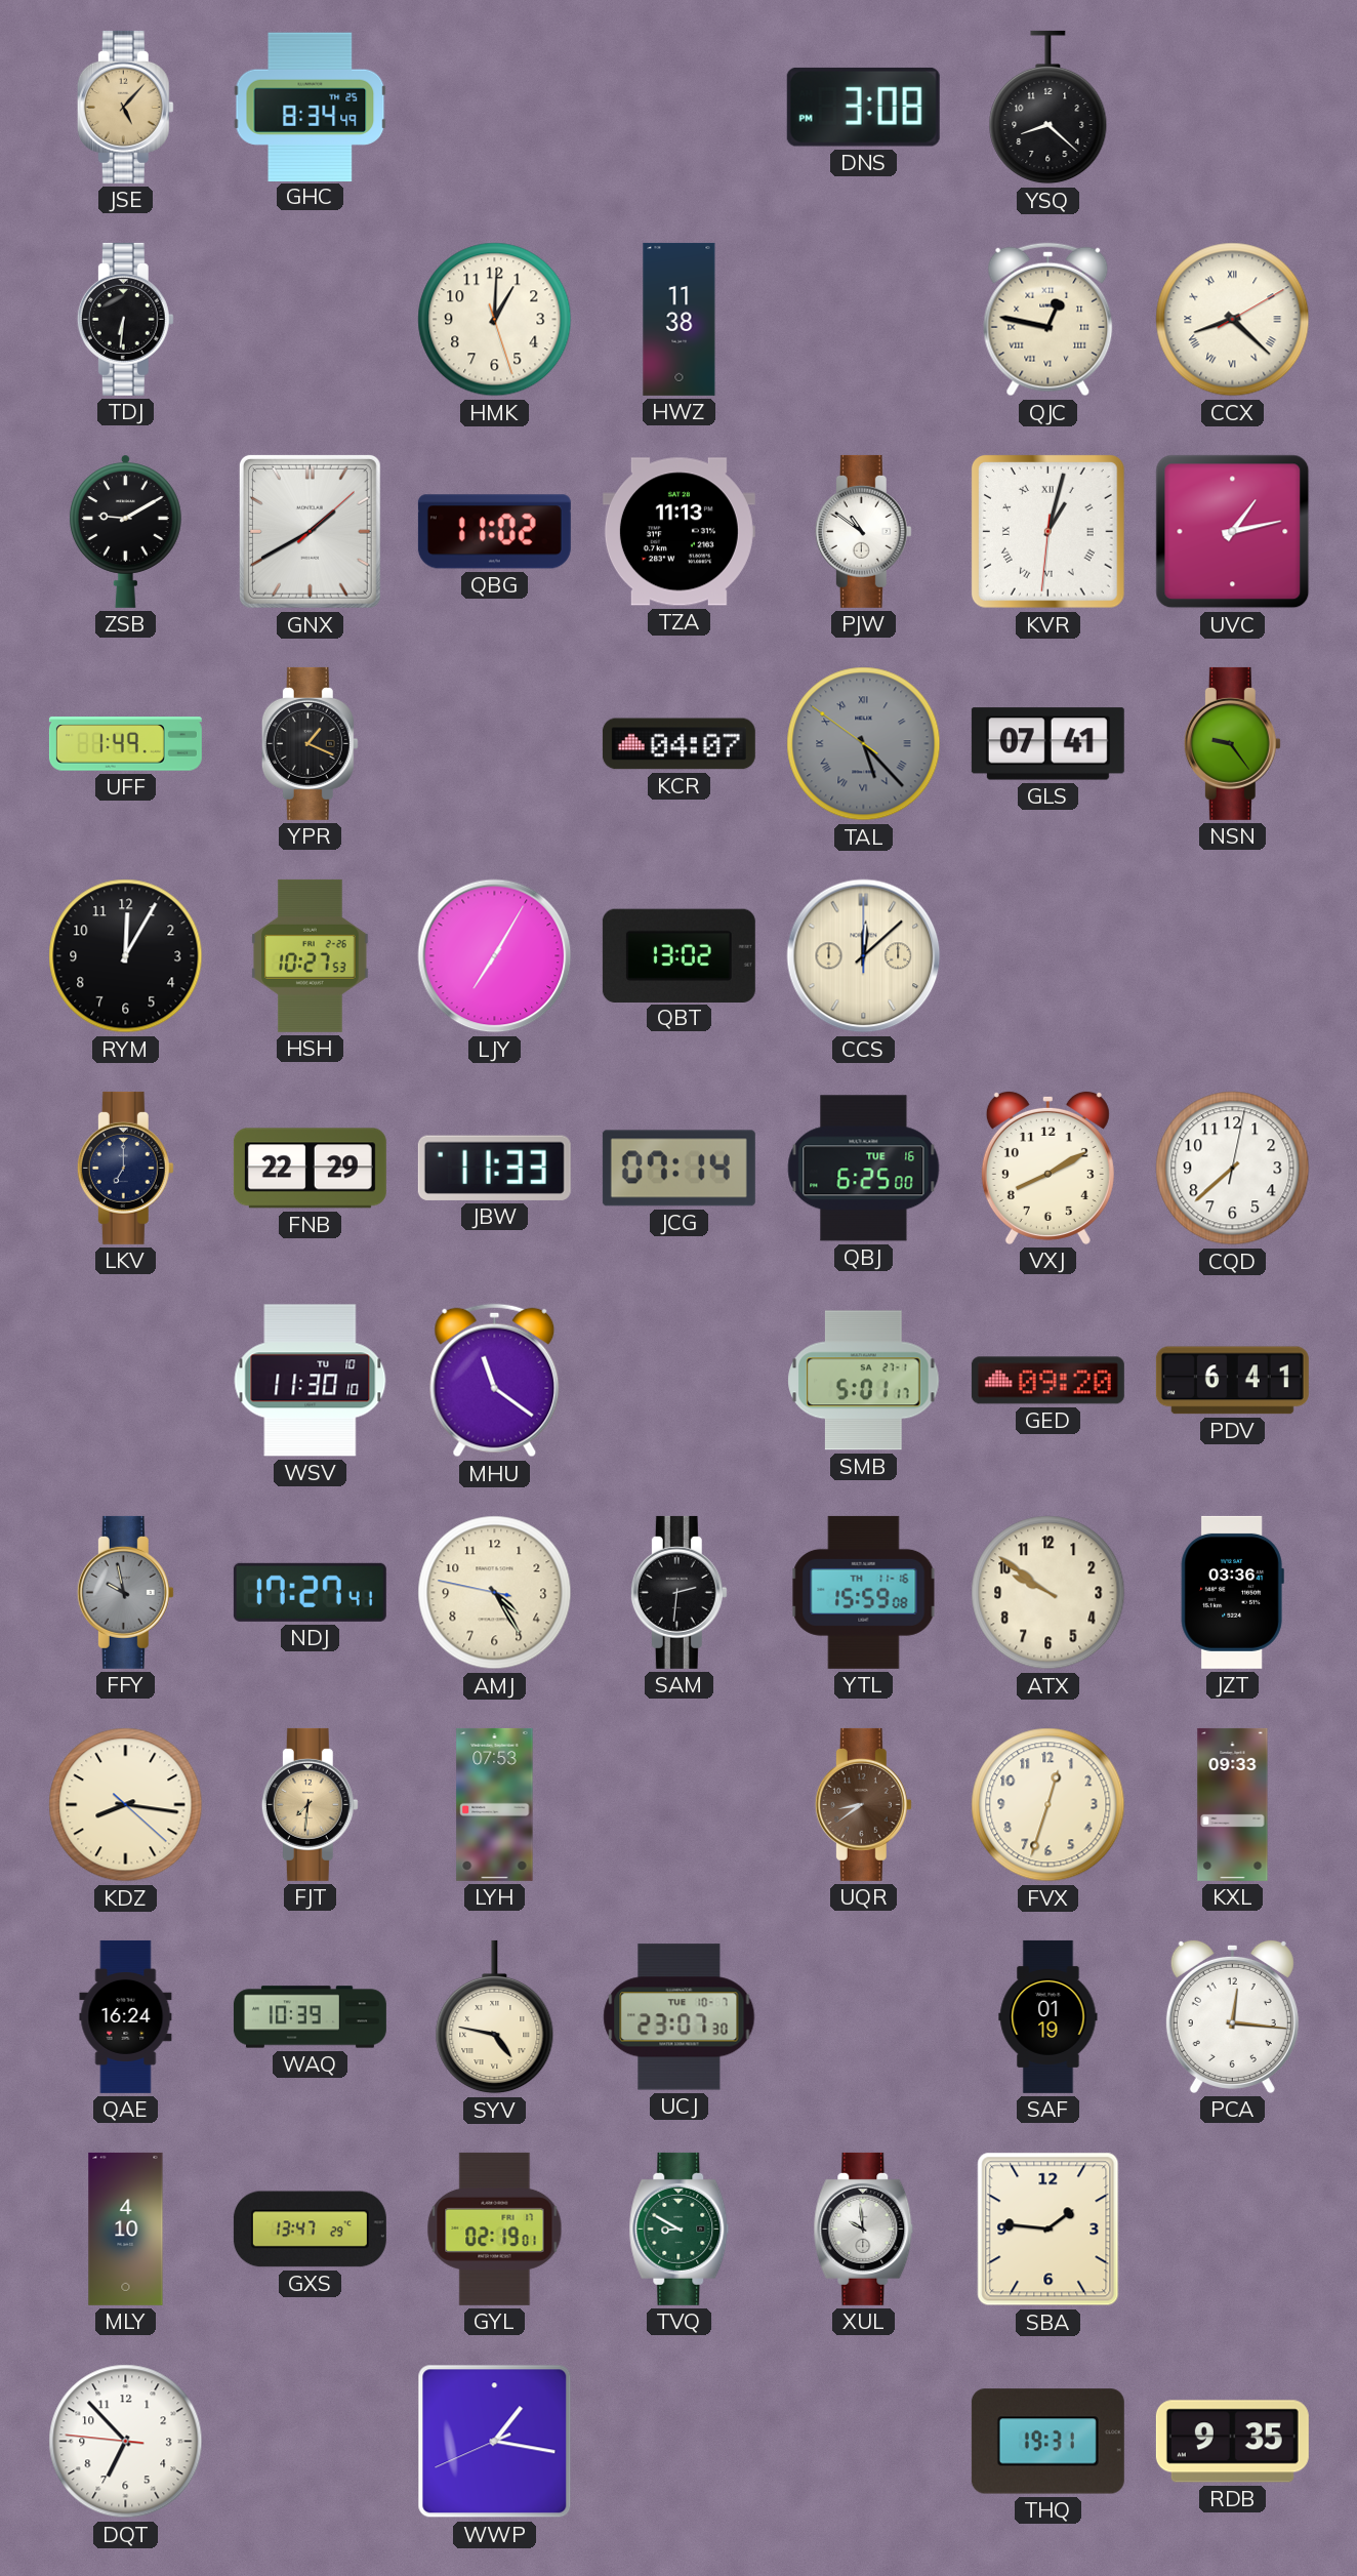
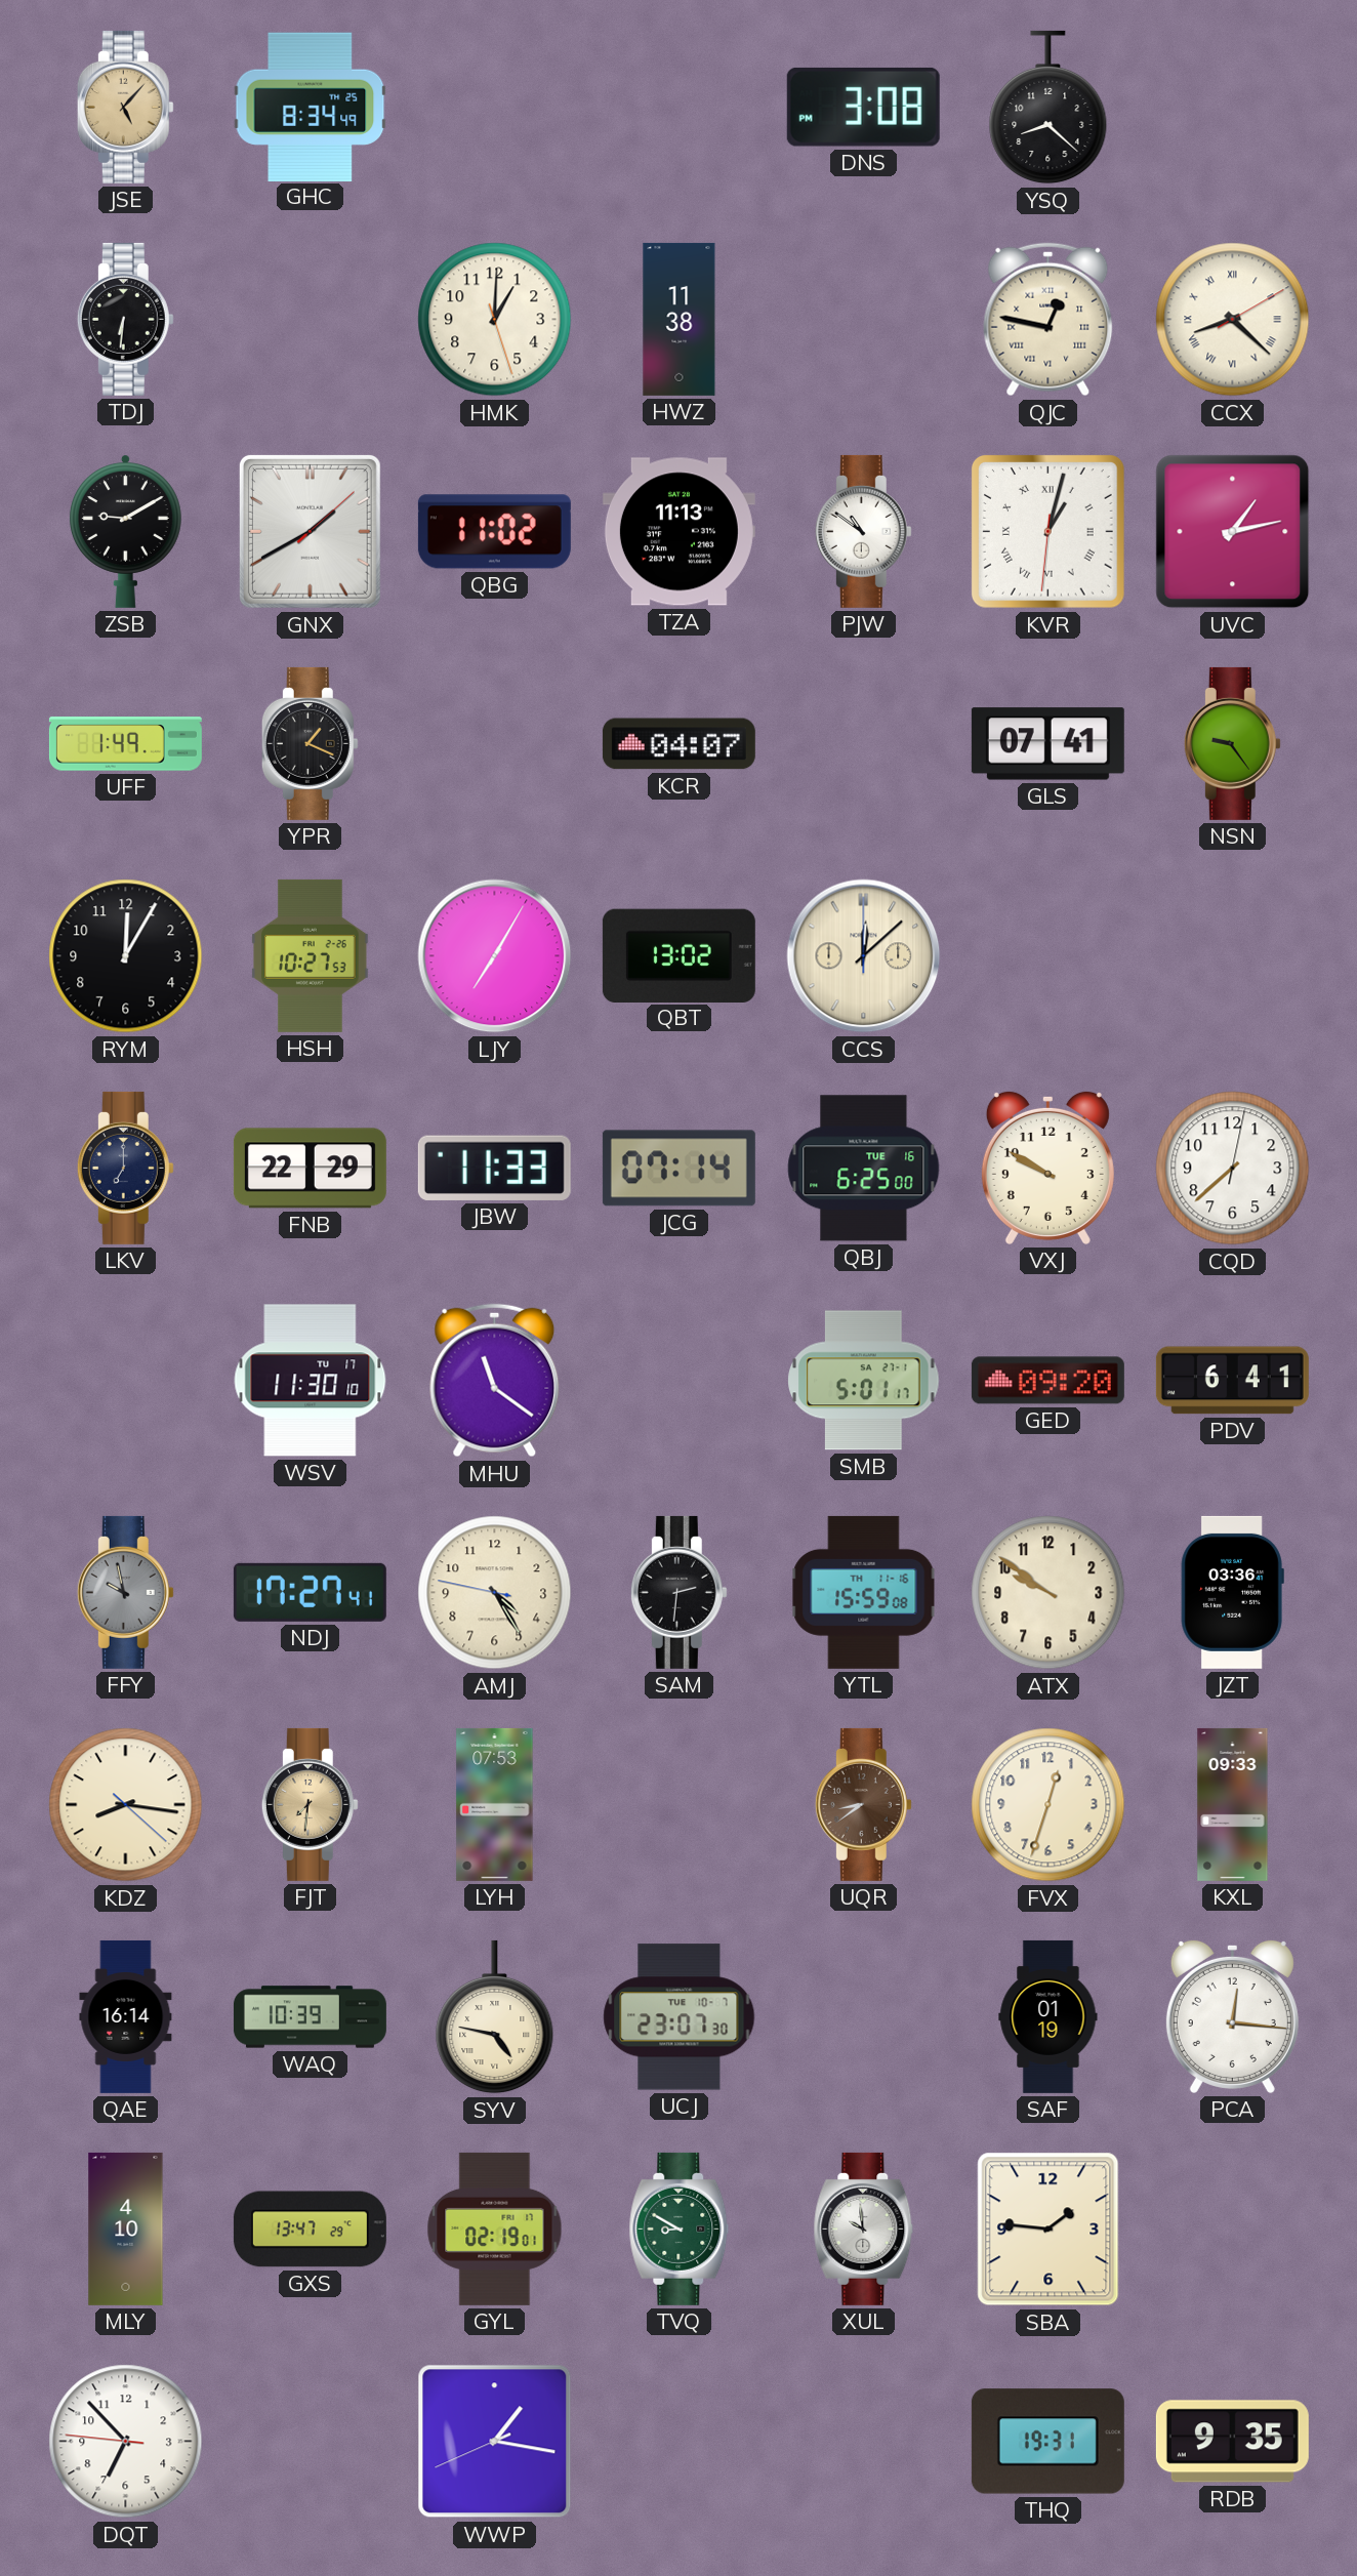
TAL: 5:22 -> none
VXJ: 8:10 -> 9:50
WSV date: TU 10 -> TU 17
QAE: 16:24 -> 16:14
